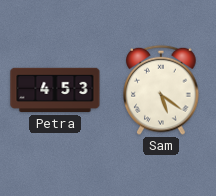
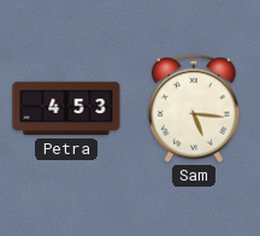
Sam: 5:21 -> 5:16
